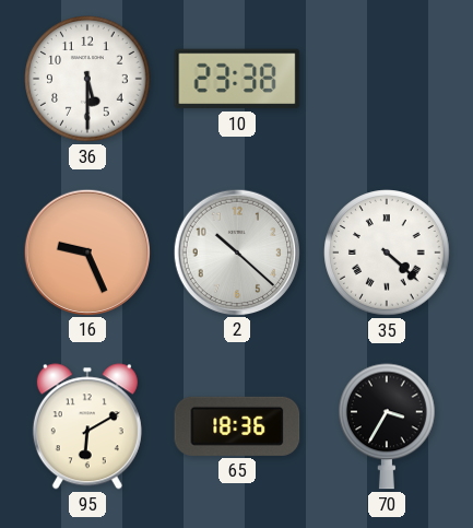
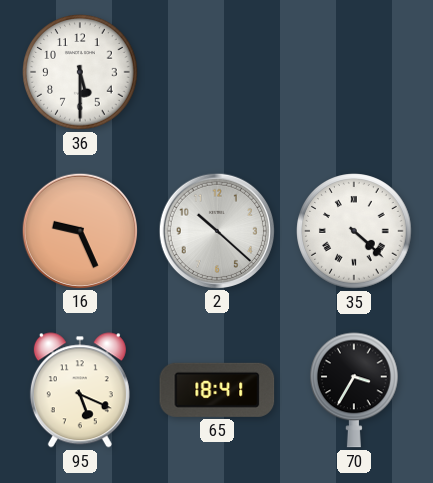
10: 23:38 -> none
95: 6:10 -> 5:19
65: 18:36 -> 18:41
